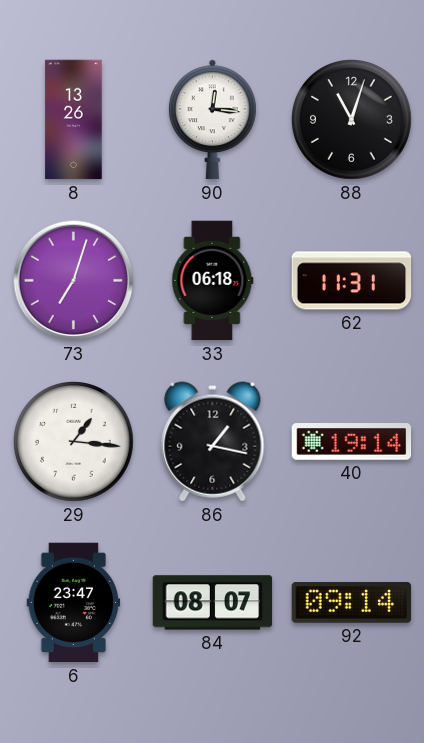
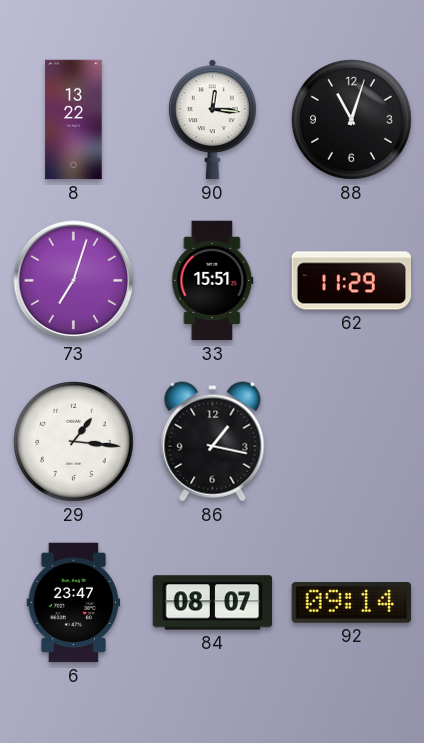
8: 13:26 -> 13:22
33: 06:18 -> 15:51
62: 11:31 -> 11:29
40: 19:14 -> none
